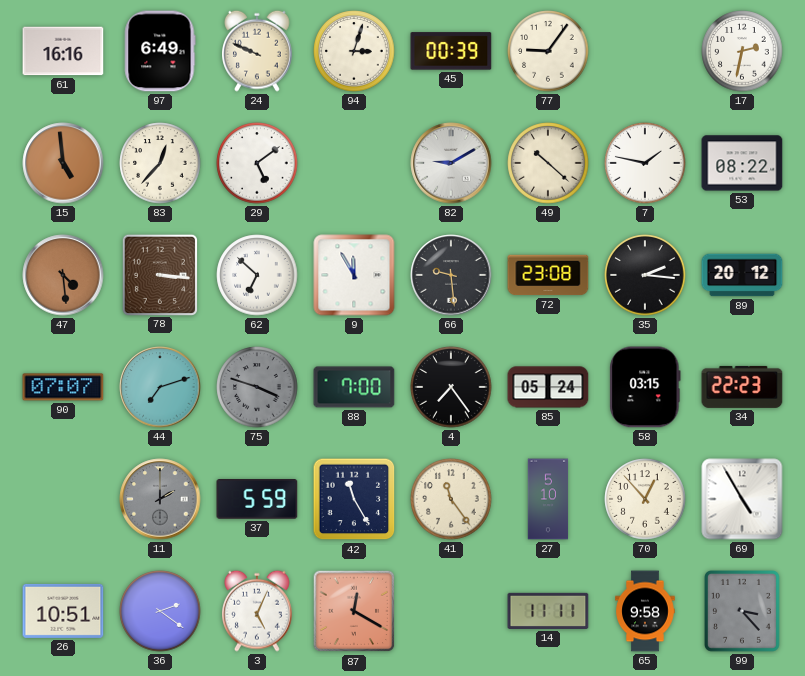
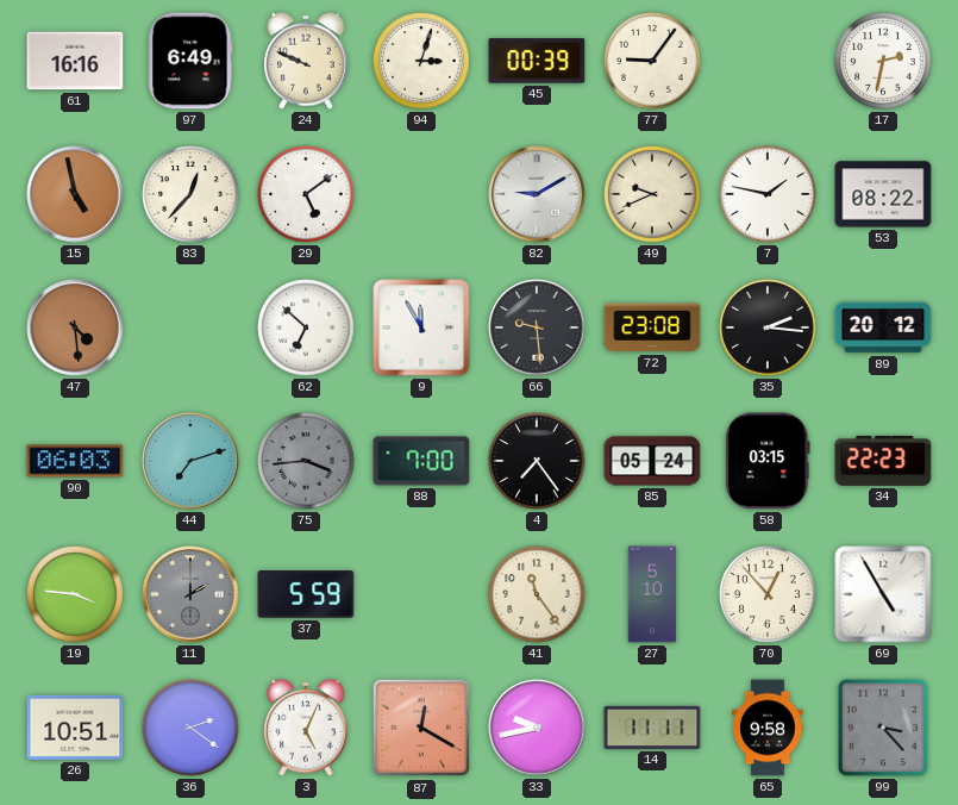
15: 4:59 -> 4:58
49: 10:22 -> 9:41
78: 3:16 -> none
90: 07:07 -> 06:03
75: 3:48 -> 3:44
19: none -> 3:46
42: 11:25 -> none
33: none -> 9:43
